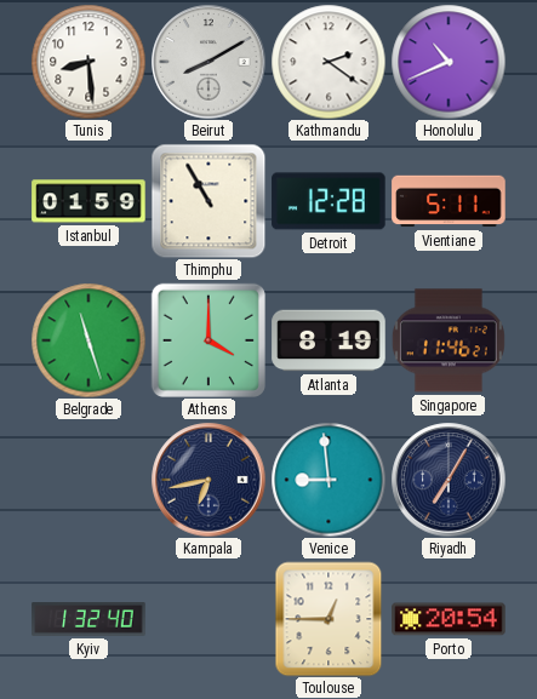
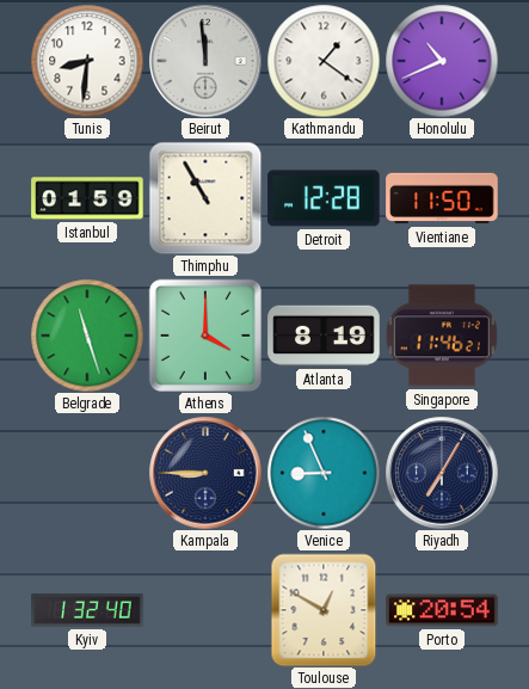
Tunis: 8:29 -> 8:31
Beirut: 8:10 -> 11:59
Kathmandu: 2:21 -> 1:21
Vientiane: 5:11 -> 11:50
Kampala: 6:43 -> 8:45
Venice: 8:59 -> 8:56
Toulouse: 12:45 -> 12:50
